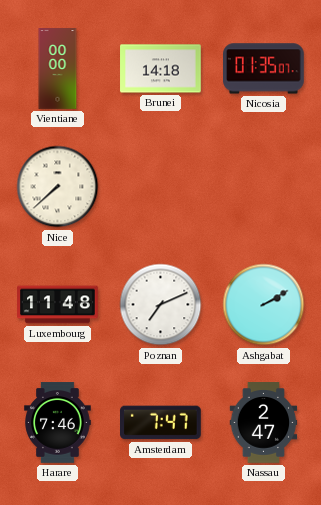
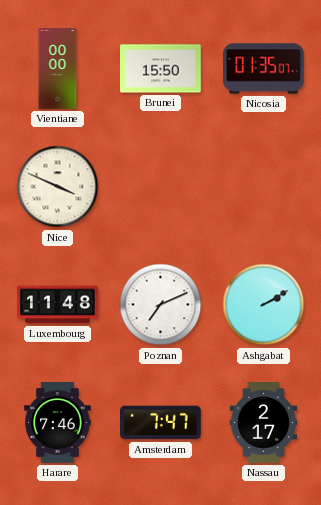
Brunei: 14:18 -> 15:50
Nice: 7:38 -> 3:49
Nassau: 2:47 -> 2:17
